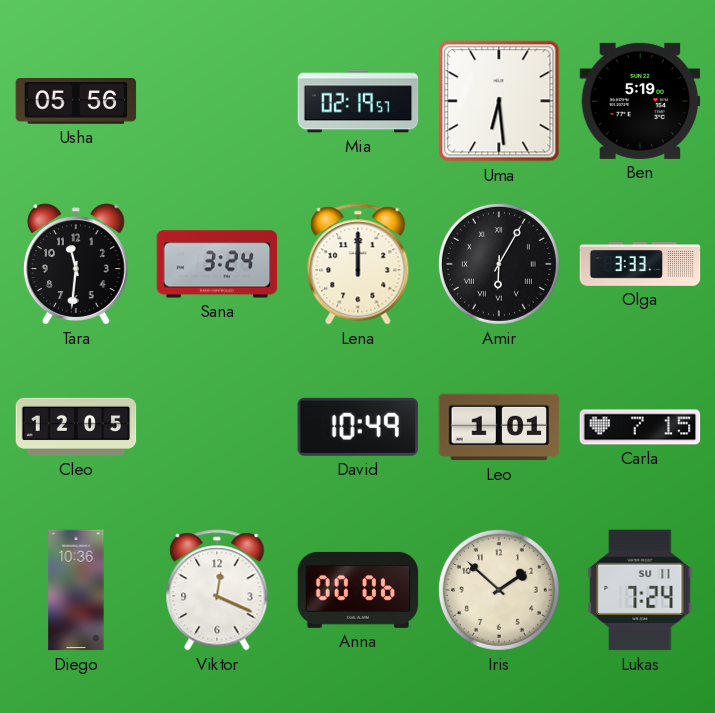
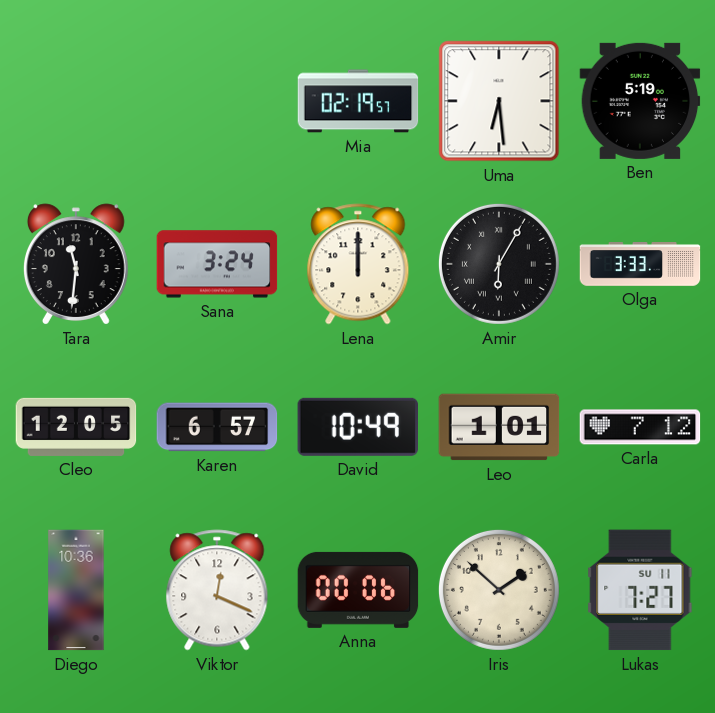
Usha: 05:56 -> none
Karen: none -> 6:57
Carla: 7:15 -> 7:12
Lukas: 7:24 -> 7:27
